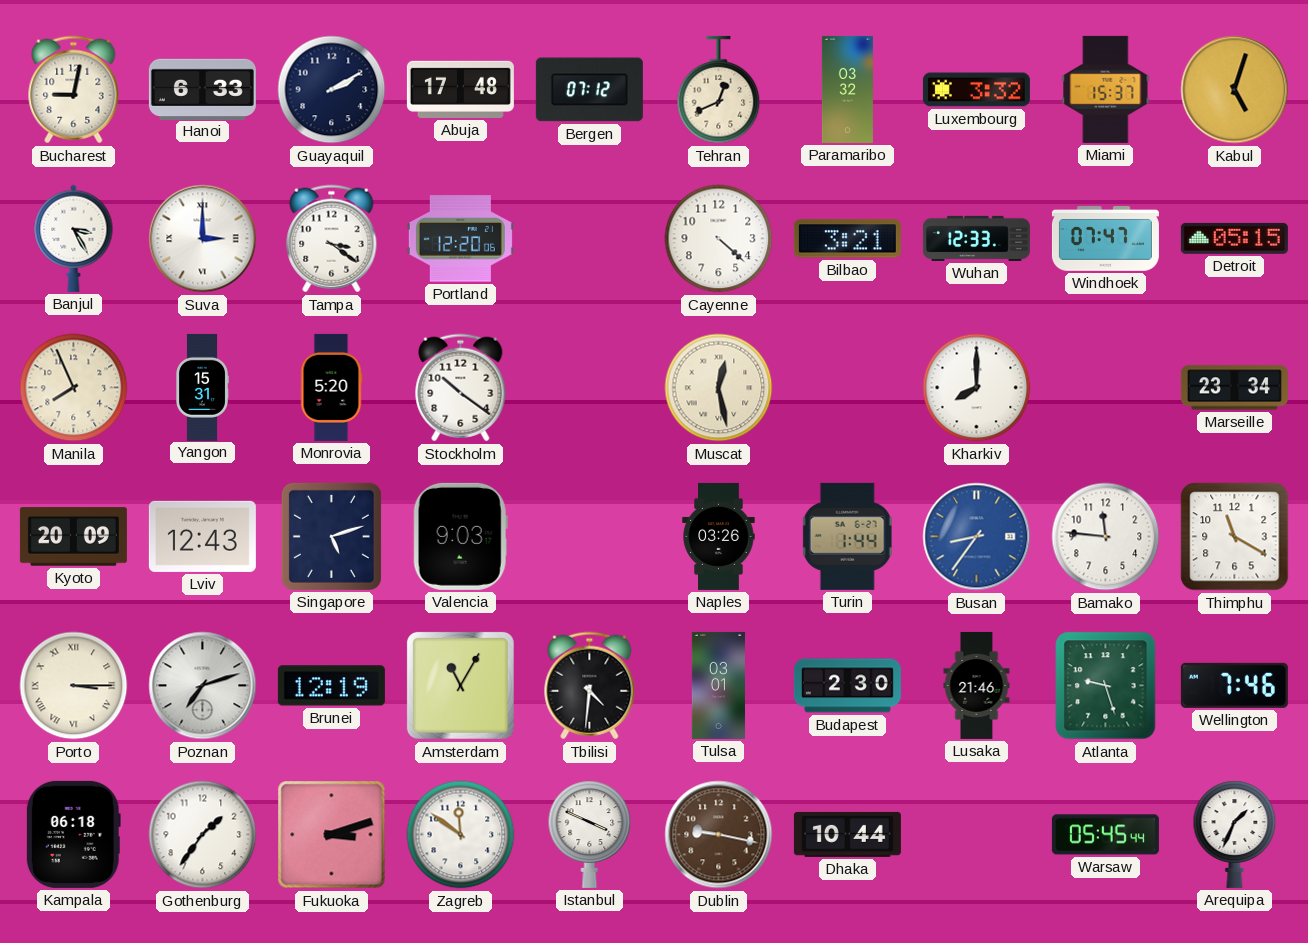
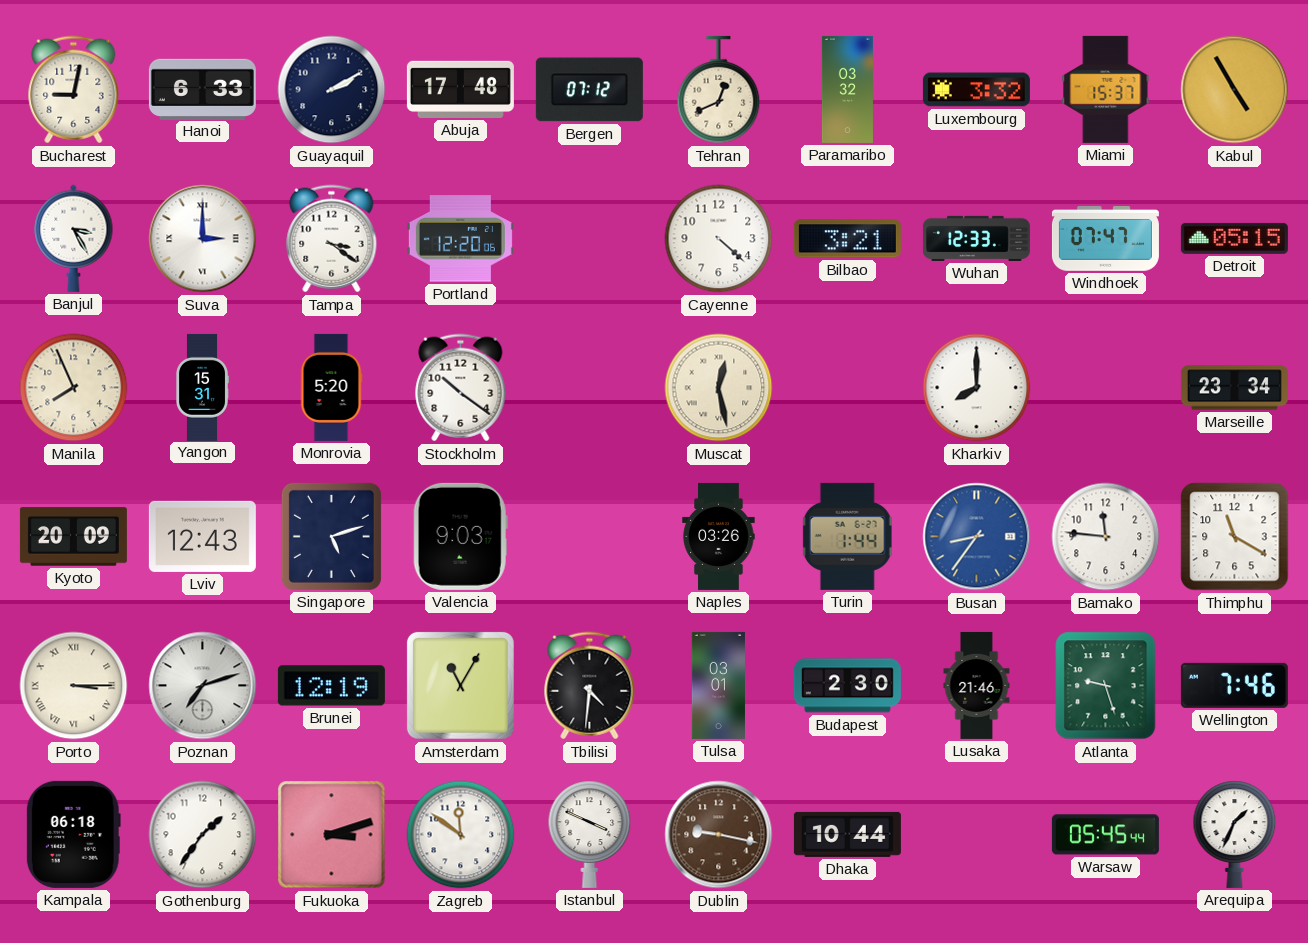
Kabul: 5:03 -> 4:55
